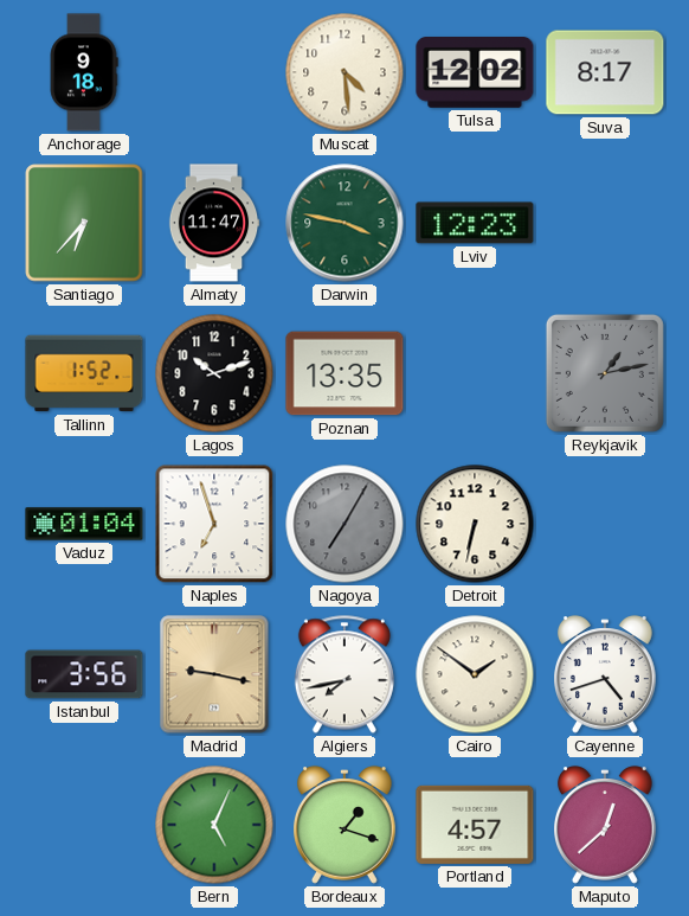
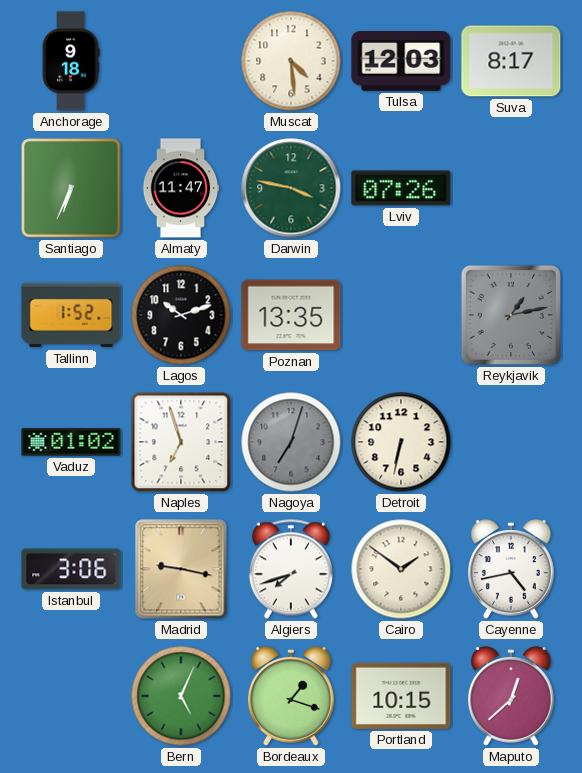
Tulsa: 12:02 -> 12:03
Santiago: 6:37 -> 6:34
Lviv: 12:23 -> 07:26
Vaduz: 01:04 -> 01:02
Nagoya: 7:05 -> 7:03
Istanbul: 3:56 -> 3:06
Algiers: 7:43 -> 7:42
Cayenne: 4:42 -> 4:43
Portland: 4:57 -> 10:15
